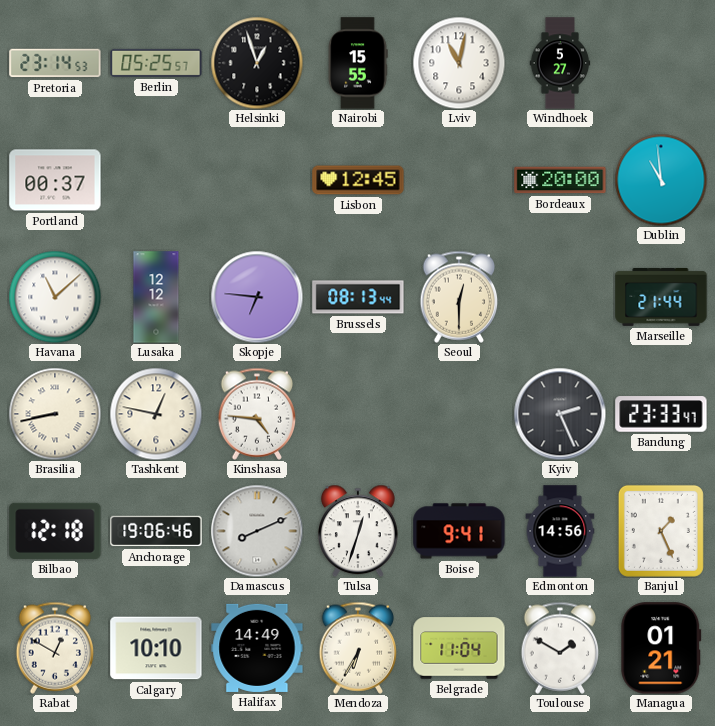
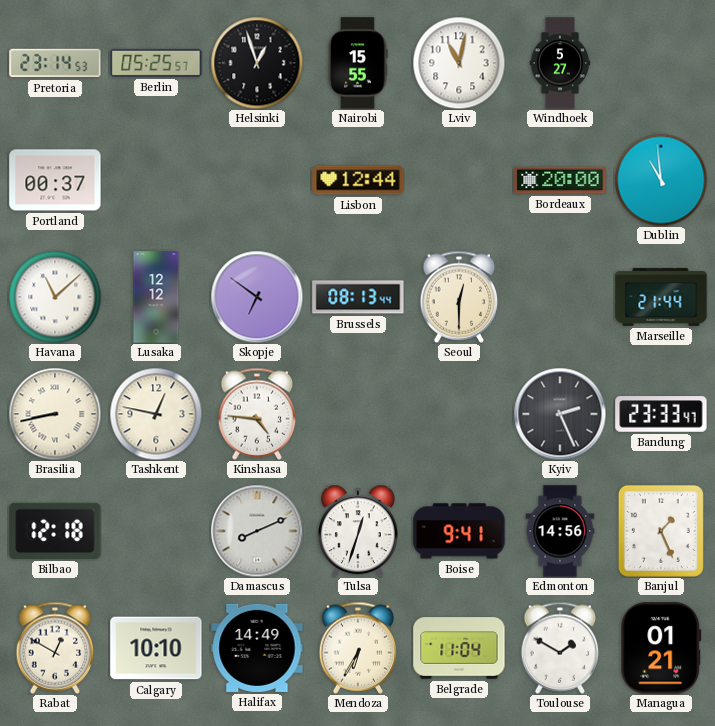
Lisbon: 12:45 -> 12:44
Skopje: 6:46 -> 6:51
Anchorage: 19:06 -> none
